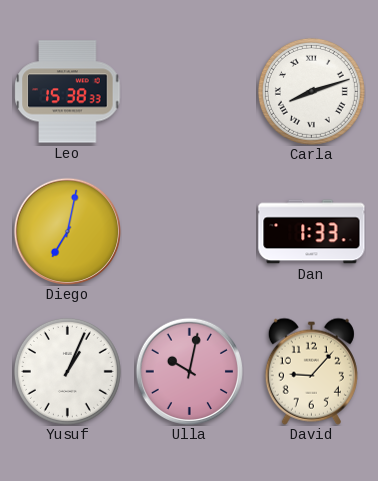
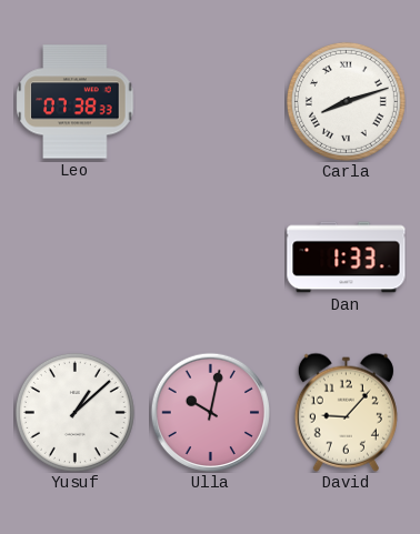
Leo: 15:38 -> 07:38
Diego: 7:02 -> none
Yusuf: 1:04 -> 1:08
